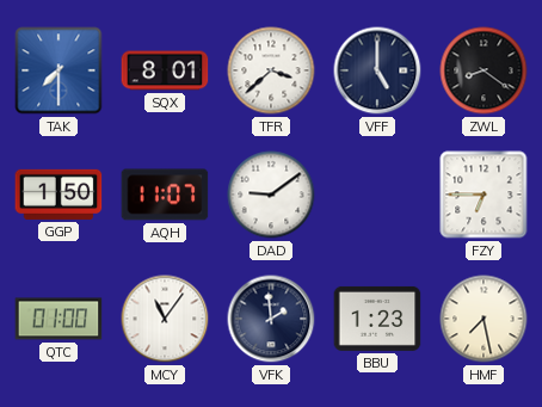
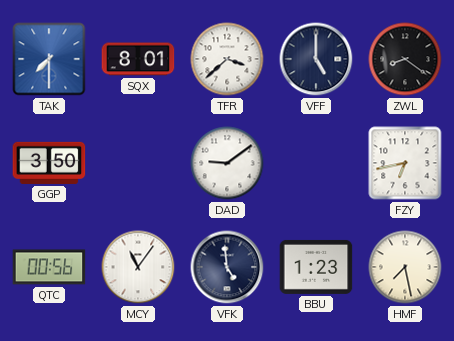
GGP: 1:50 -> 3:50
AQH: 11:07 -> none
FZY: 6:45 -> 6:43
QTC: 01:00 -> 00:56
VFK: 1:59 -> 4:59
